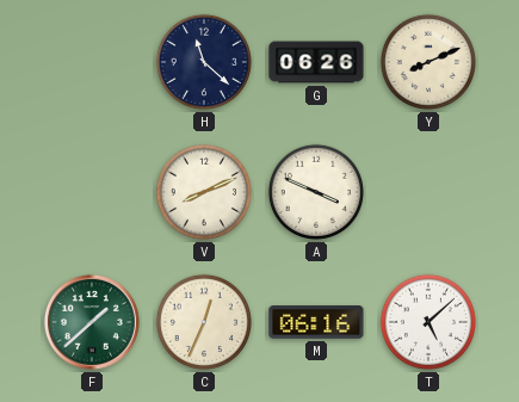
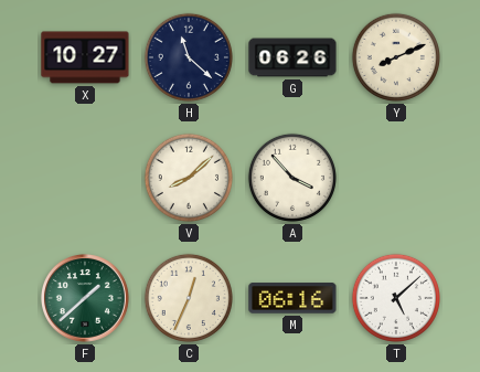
X: none -> 10:27
V: 8:11 -> 8:08
A: 3:49 -> 3:53
